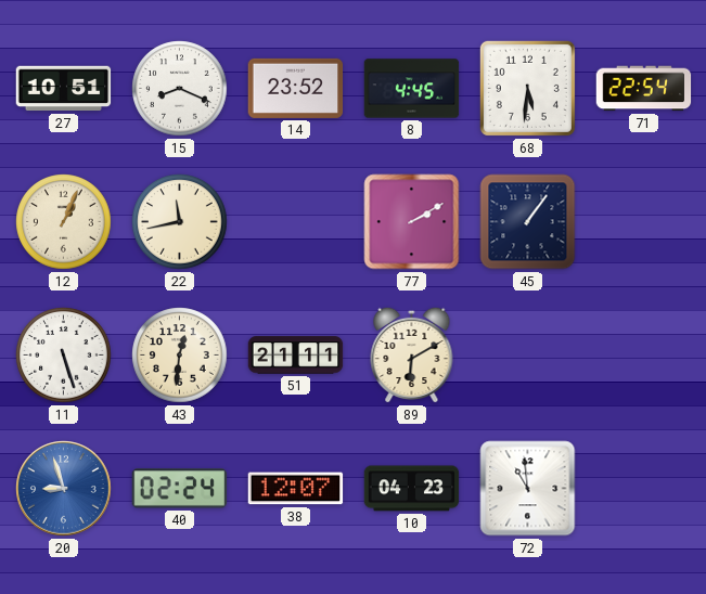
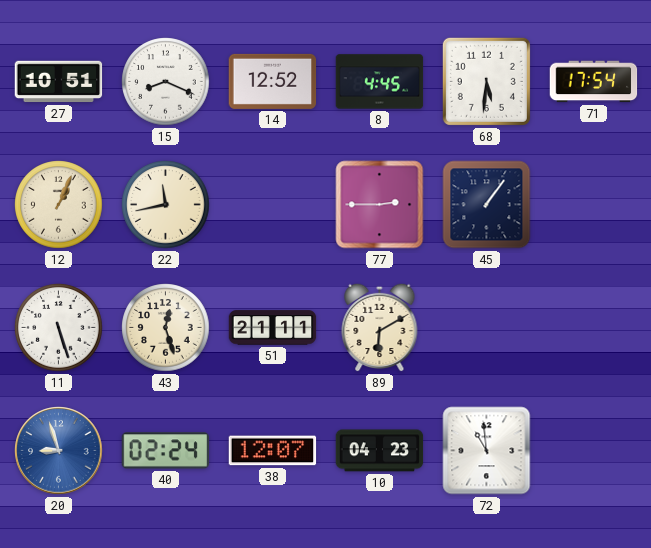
14: 23:52 -> 12:52
71: 22:54 -> 17:54
77: 2:10 -> 2:45
43: 12:31 -> 12:27
